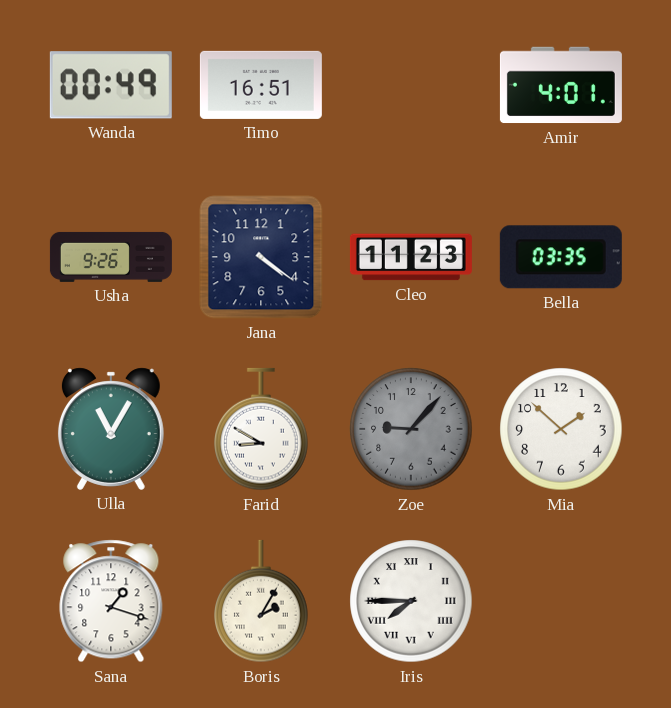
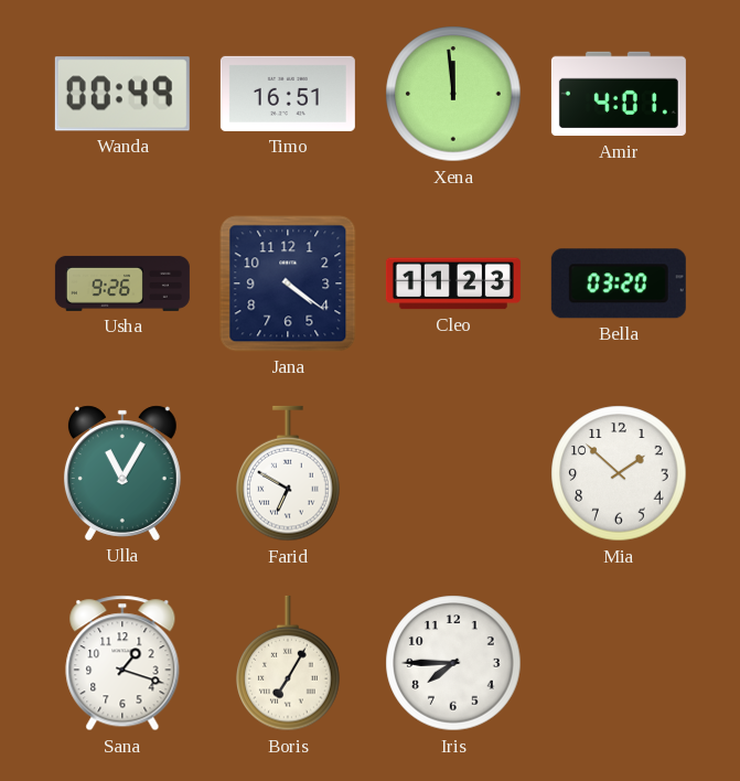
Xena: none -> 11:59
Bella: 03:35 -> 03:20
Farid: 8:50 -> 6:50
Zoe: 9:07 -> none
Boris: 2:05 -> 7:05
Iris numerals: Roman -> Arabic
